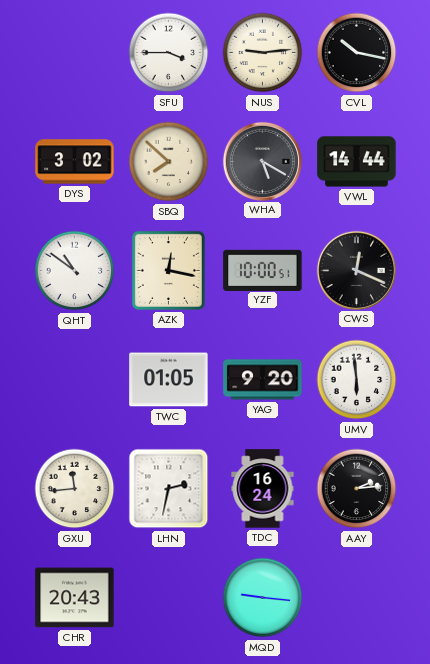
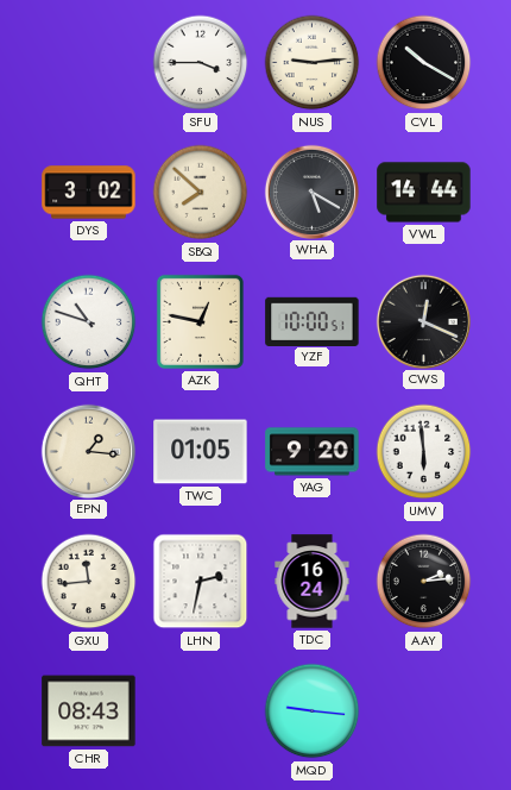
CVL: 10:17 -> 10:20
QHT: 10:51 -> 10:48
AZK: 12:17 -> 12:47
EPN: none -> 1:16
CHR: 20:43 -> 08:43
